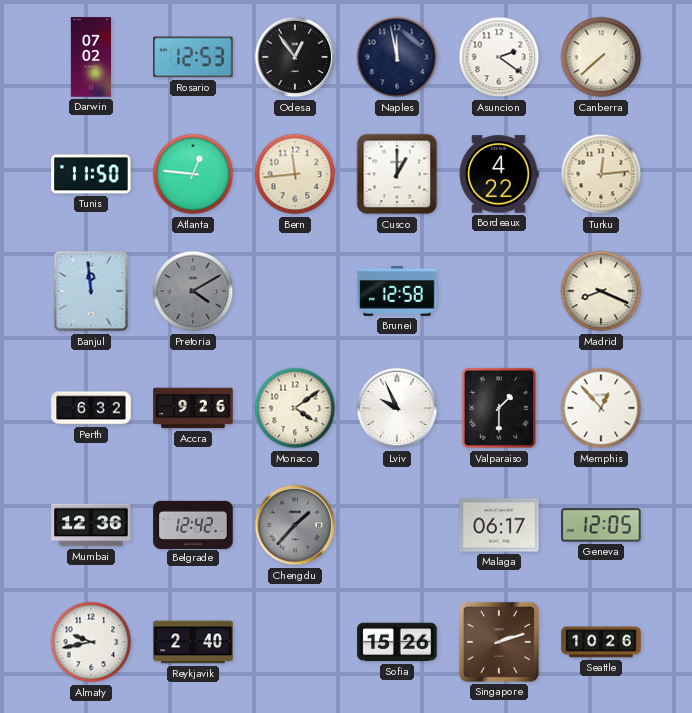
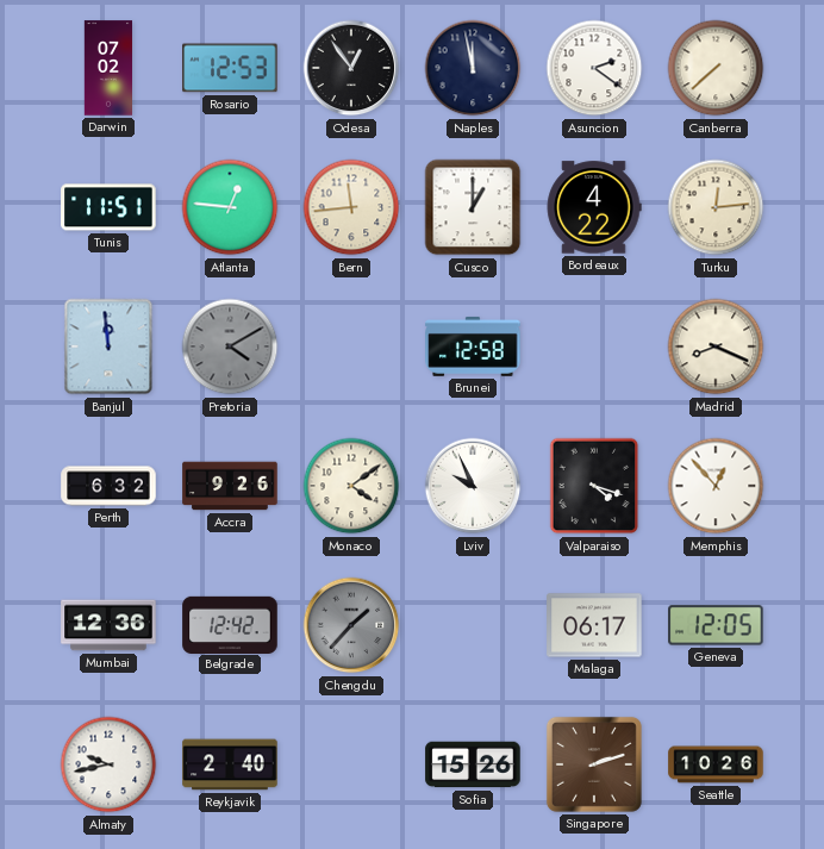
Tunis: 11:50 -> 11:51
Valparaiso: 1:30 -> 4:18
